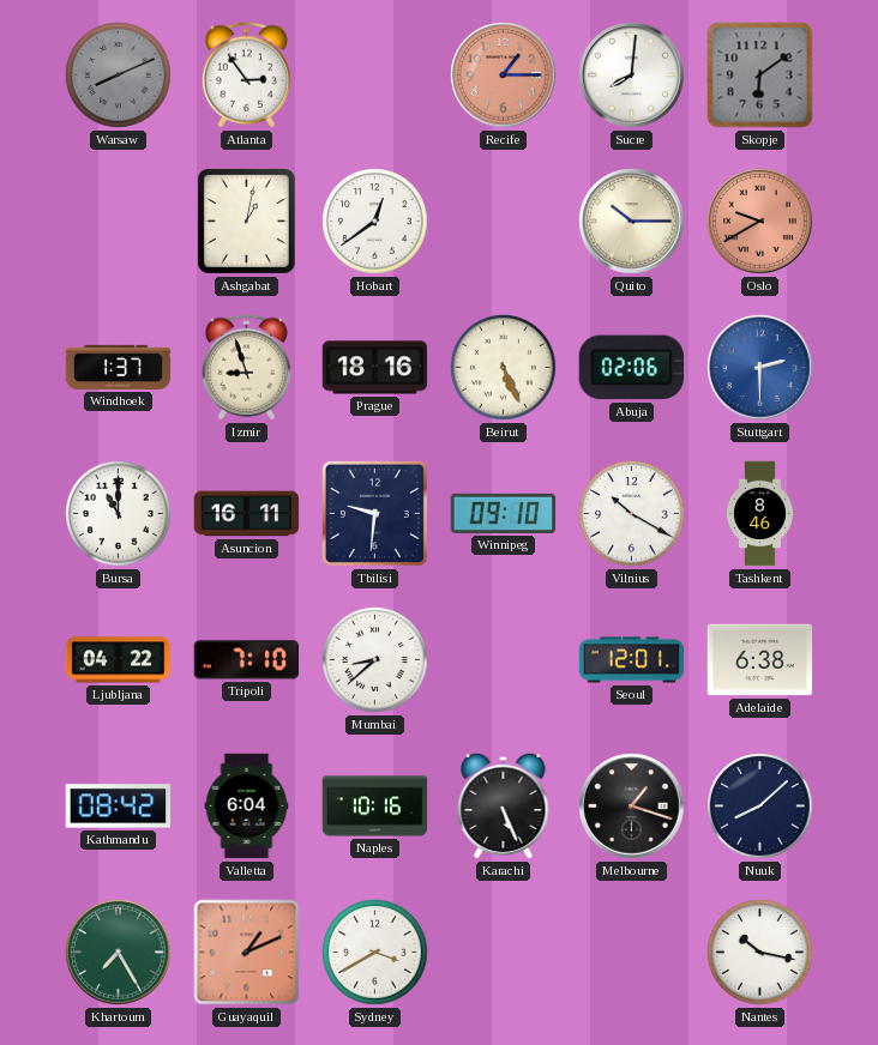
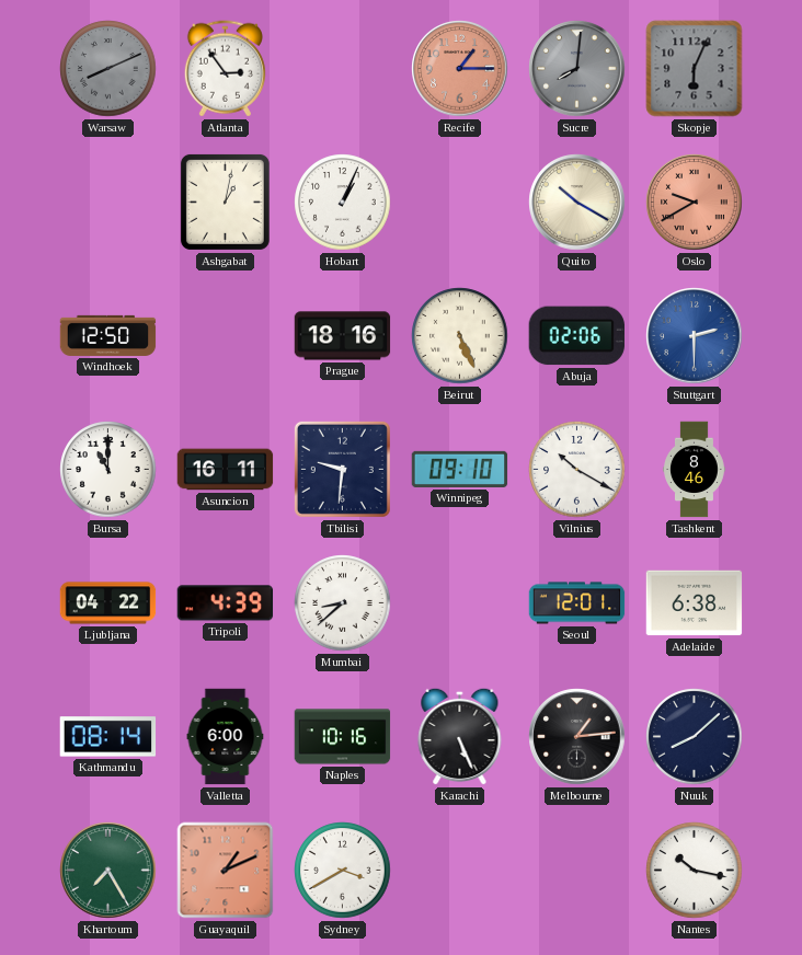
Sucre dial: white -> grey
Skopje: 6:09 -> 6:04
Hobart: 12:39 -> 1:04
Quito: 10:15 -> 10:20
Windhoek: 1:37 -> 12:50
Izmir: 8:57 -> none
Tripoli: 7:10 -> 4:39
Kathmandu: 08:42 -> 08:14
Valletta: 6:04 -> 6:00
Melbourne: 1:18 -> 1:14
